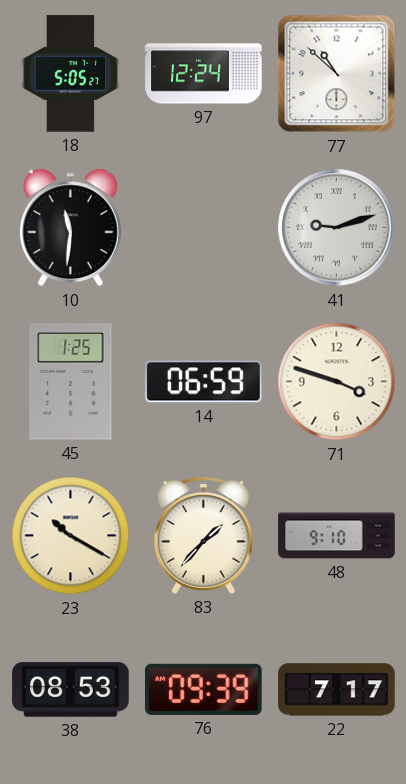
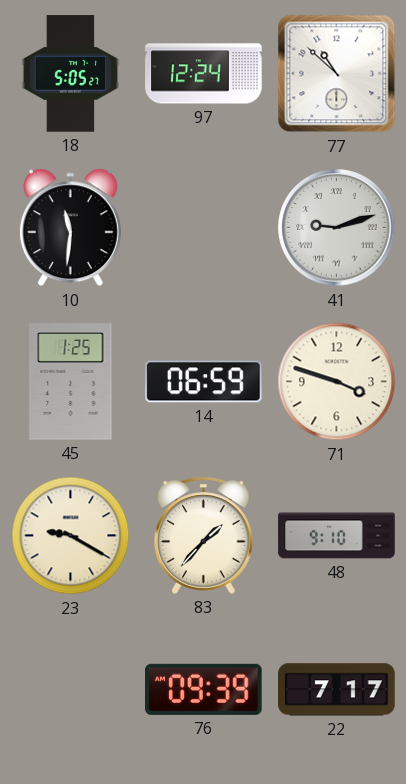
23: 10:20 -> 9:20
38: 08:53 -> none
